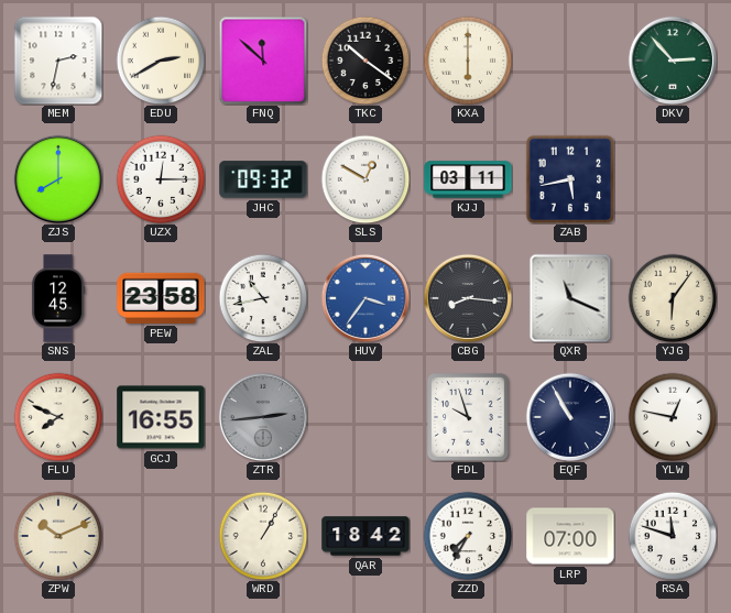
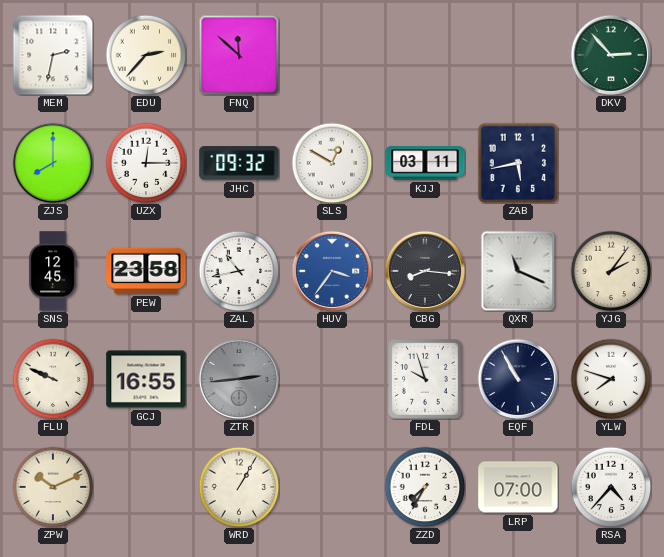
EDU: 2:40 -> 2:37
TKC: 10:21 -> none
KXA: 6:00 -> none
YJG: 6:06 -> 2:06
FLU: 7:49 -> 9:49
YLW: 12:47 -> 7:48
QAR: 18:42 -> none
RSA: 11:48 -> 4:37
